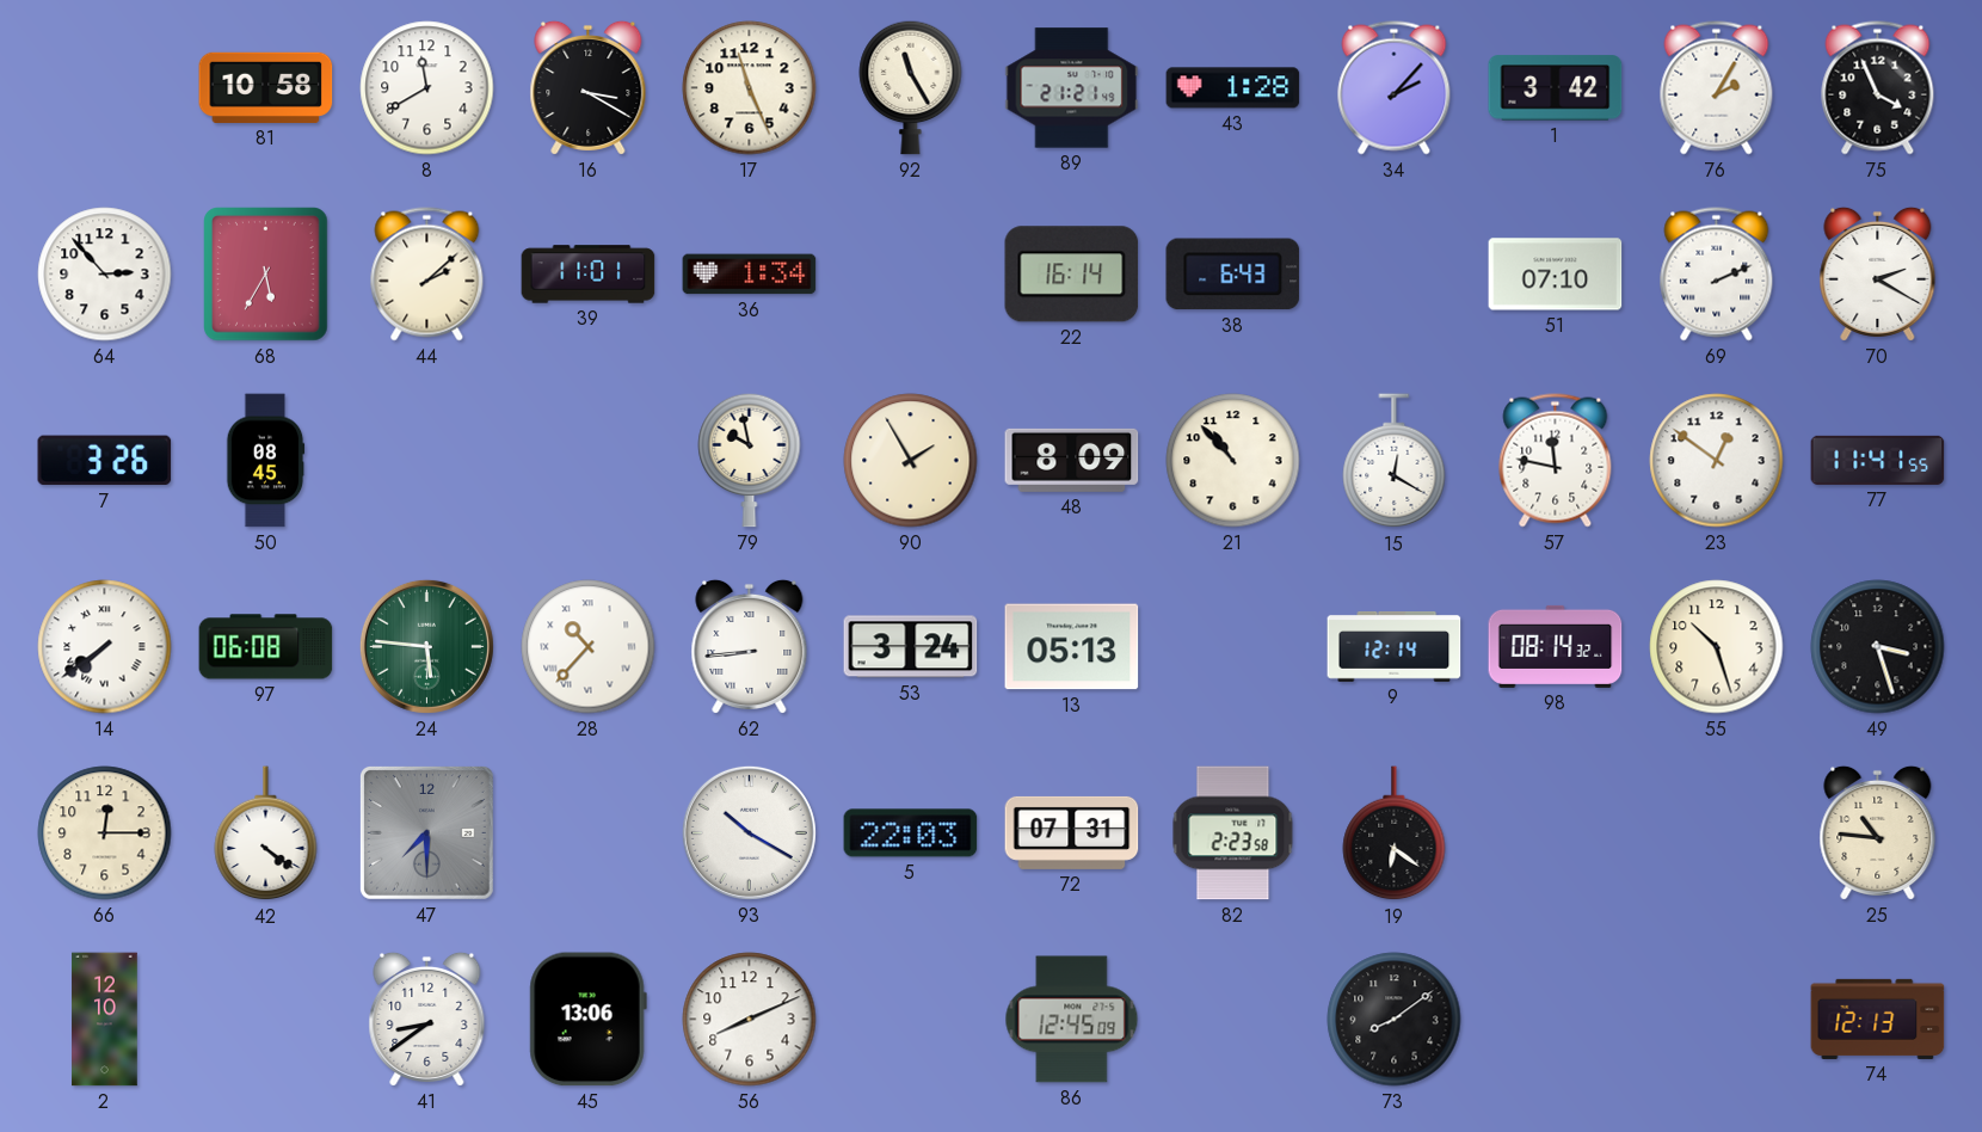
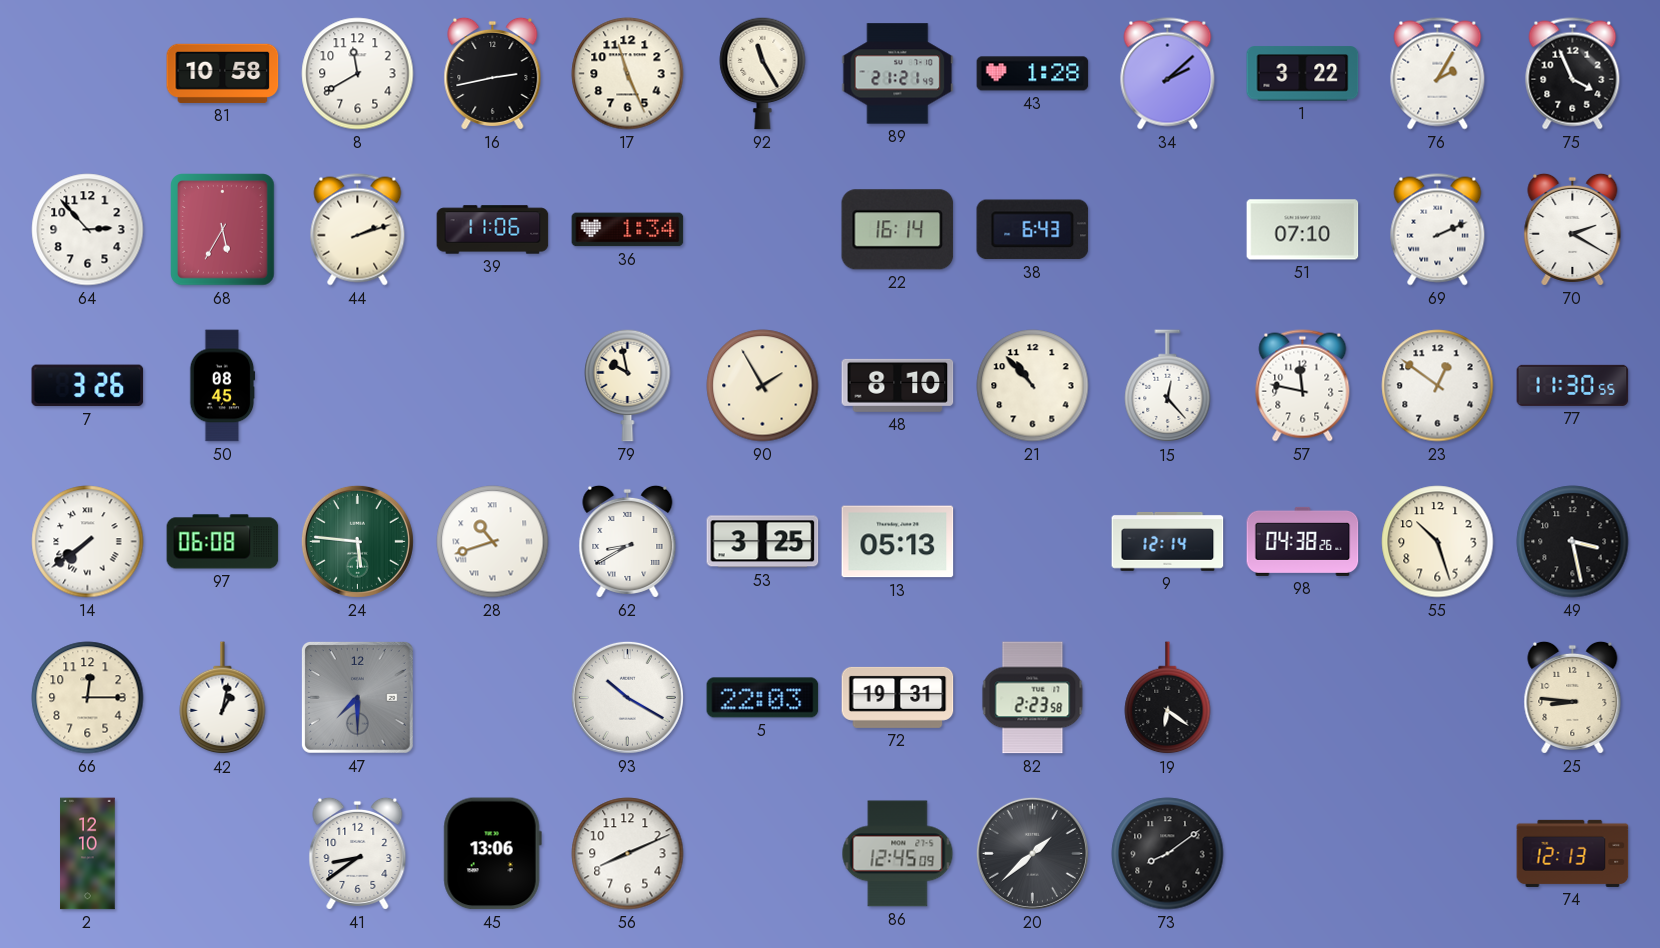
16: 3:20 -> 2:43
34: 2:07 -> 2:08
1: 3:42 -> 3:22
44: 2:08 -> 2:12
39: 11:01 -> 11:06
48: 8:09 -> 8:10
15: 12:20 -> 12:23
77: 11:41 -> 11:30
28: 10:37 -> 10:42
62: 8:44 -> 8:40
53: 3:24 -> 3:25
98: 08:14 -> 04:38
49: 3:27 -> 3:28
42: 4:21 -> 1:02
72: 07:31 -> 19:31
25: 10:46 -> 8:46
20: none -> 1:38
